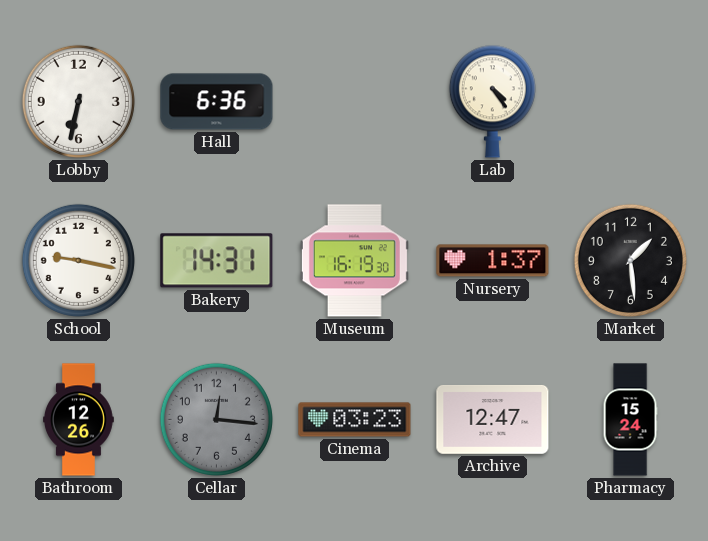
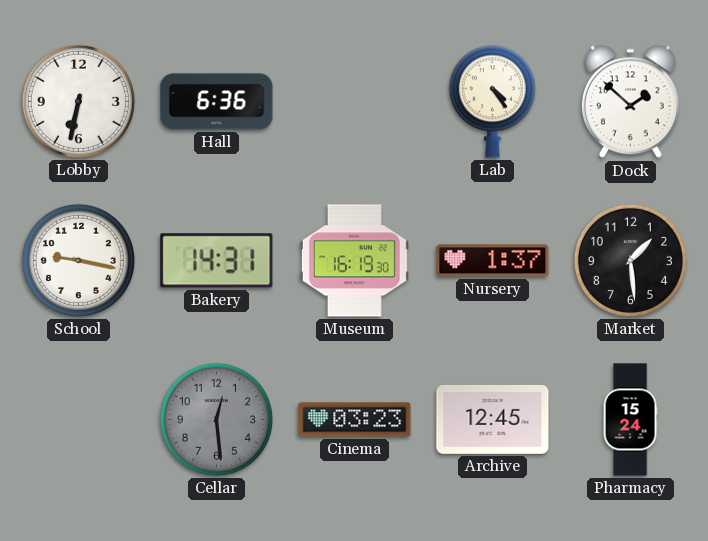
Dock: none -> 1:52
Bathroom: 12:26 -> none
Cellar: 12:16 -> 12:29
Archive: 12:47 -> 12:45
